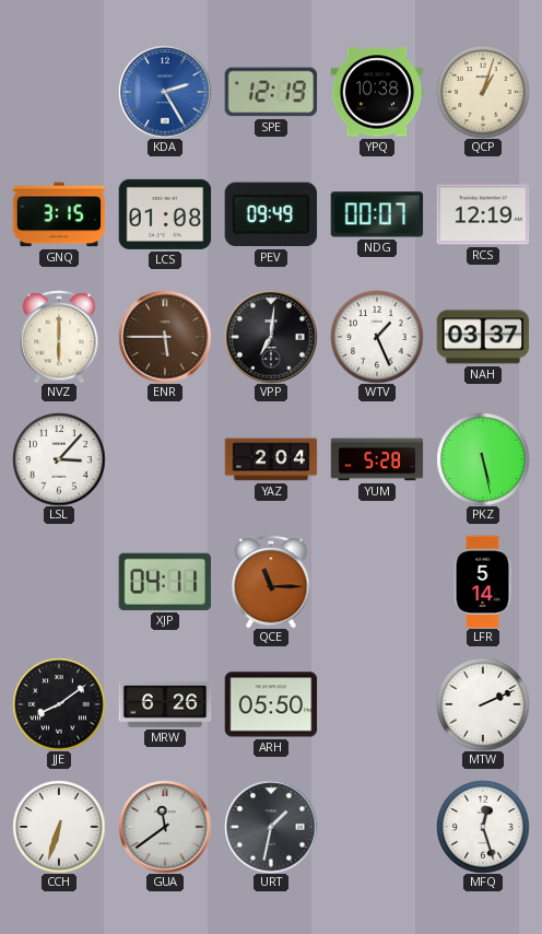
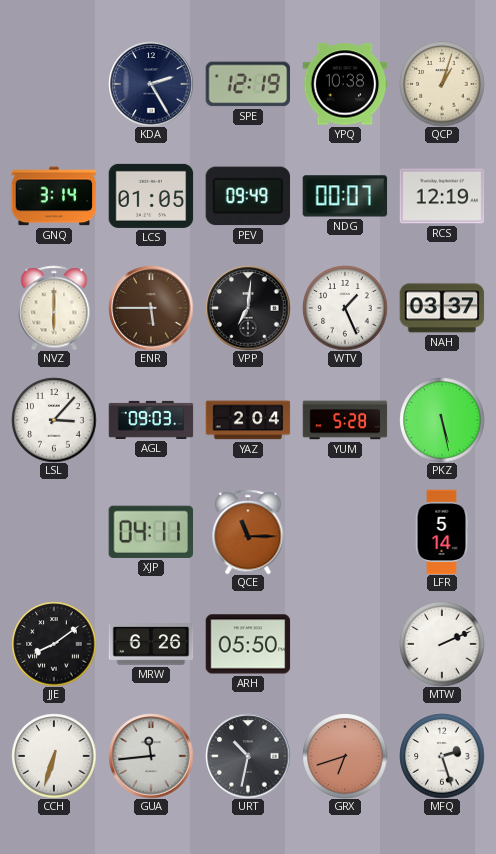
KDA dial: blue -> navy
GNQ: 3:15 -> 3:14
LCS: 01:08 -> 01:05
AGL: none -> 09:03
GUA: 11:39 -> 11:44
URT: 1:32 -> 10:32
GRX: none -> 6:42
MFQ: 12:27 -> 2:27
